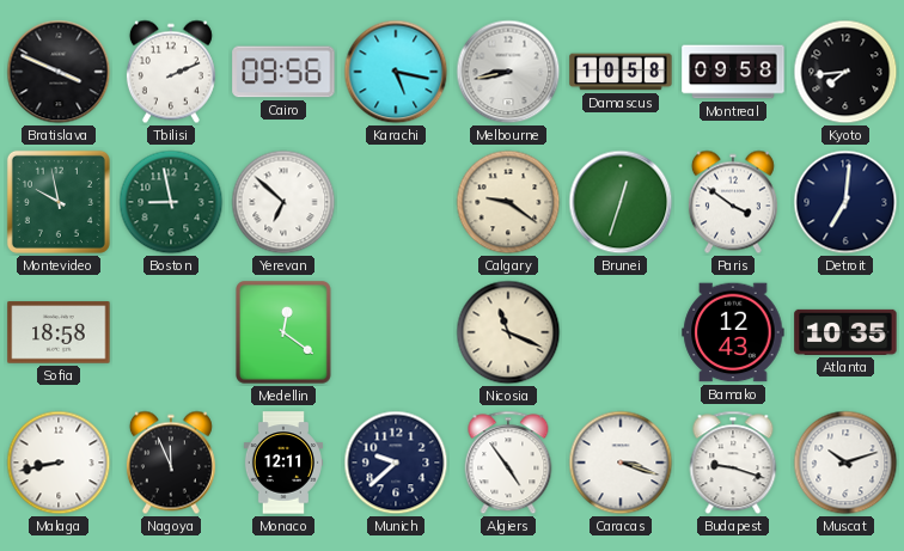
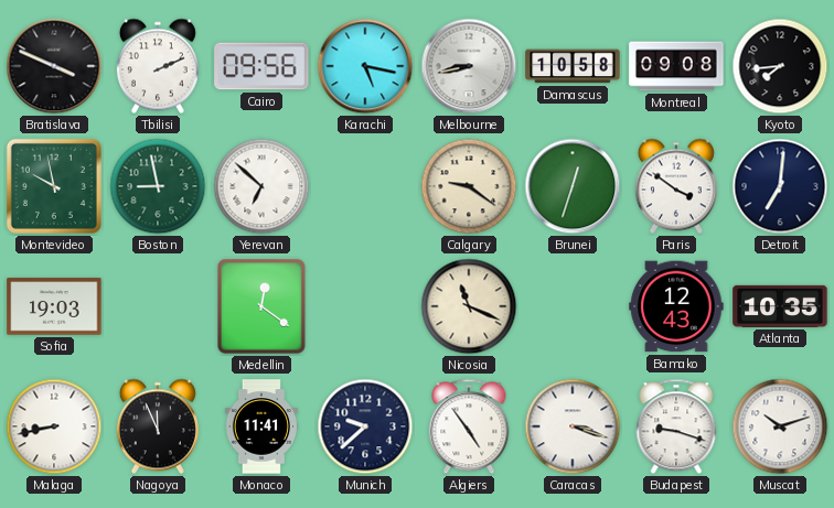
Montreal: 09:58 -> 09:08
Sofia: 18:58 -> 19:03
Monaco: 12:11 -> 11:41
